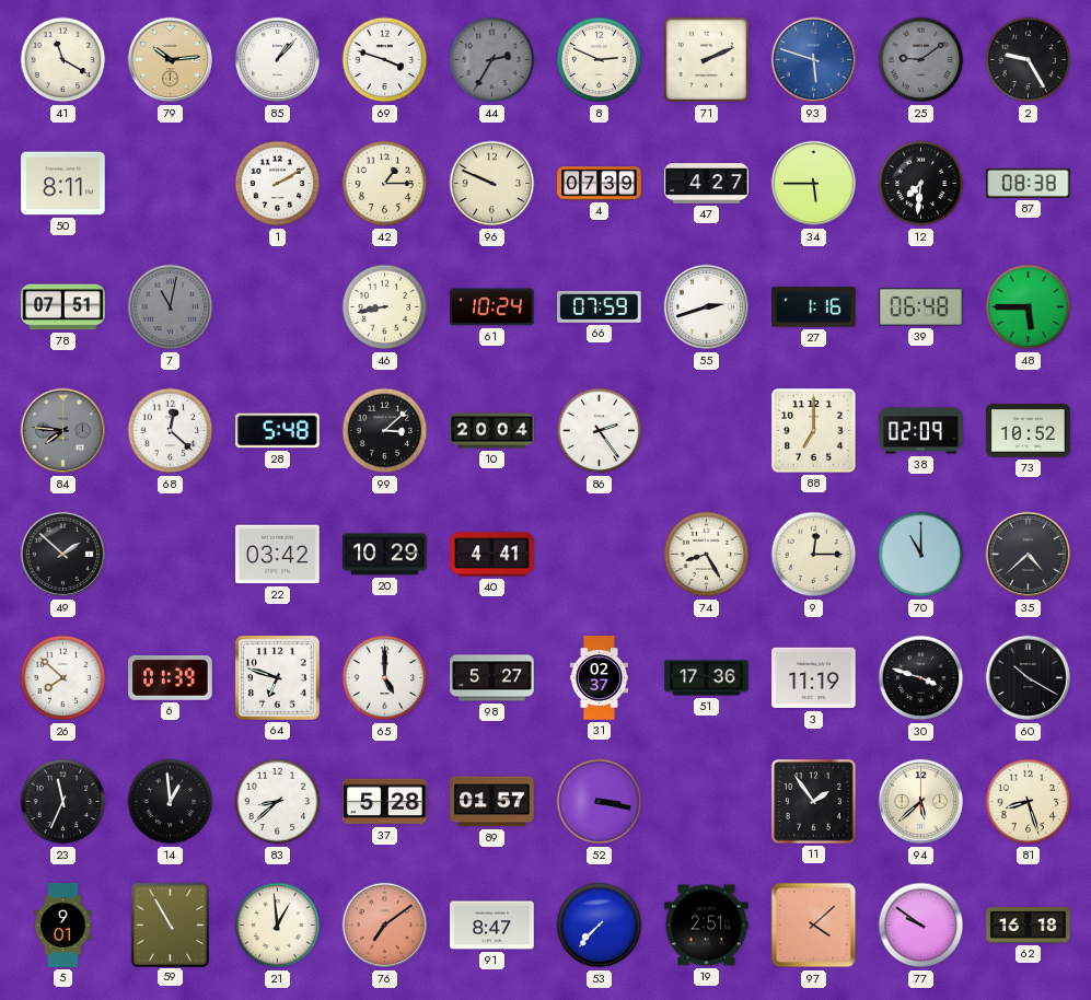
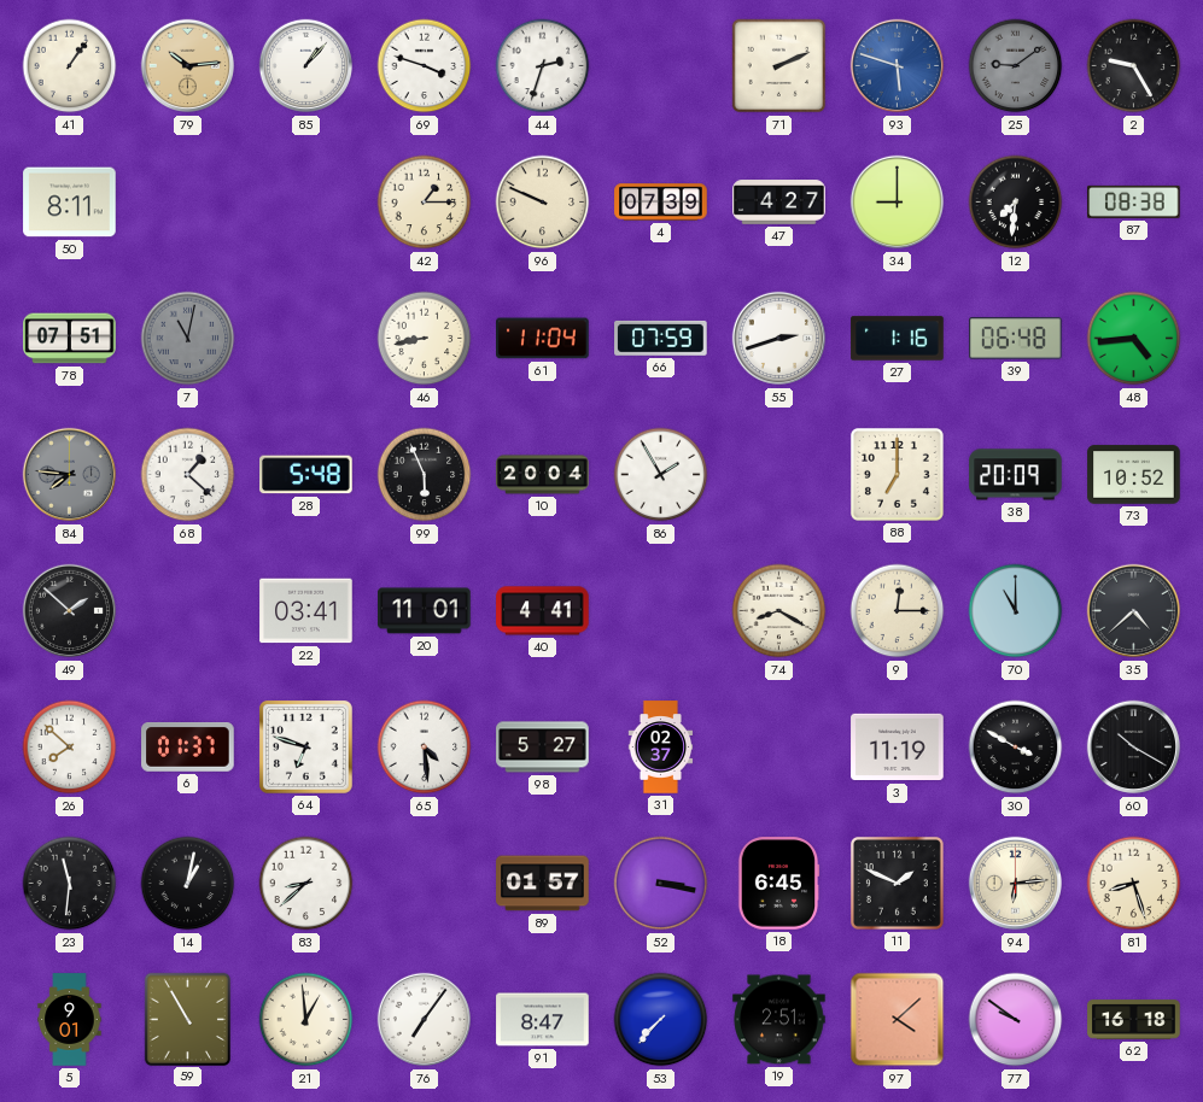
41: 11:20 -> 1:06
44: 2:35 -> 2:33
44 dial: grey -> white
8: 2:49 -> none
1: 2:10 -> none
34: 5:45 -> 9:00
61: 10:24 -> 11:04
48: 5:45 -> 4:44
68: 12:22 -> 1:22
99: 3:08 -> 5:56
86: 2:24 -> 1:55
38: 02:09 -> 20:09
22: 03:42 -> 03:41
20: 10:29 -> 11:01
74: 8:25 -> 8:20
6: 01:39 -> 01:37
65: 5:00 -> 4:29
51: 17:36 -> none
30: 3:48 -> 3:50
23: 11:34 -> 11:31
14: 12:59 -> 1:02
37: 5:28 -> none
18: none -> 6:45
11: 1:54 -> 1:49
94: 5:38 -> 6:14
76: 7:09 -> 7:06
76 dial: salmon -> white
